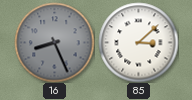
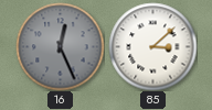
16: 8:26 -> 12:26
